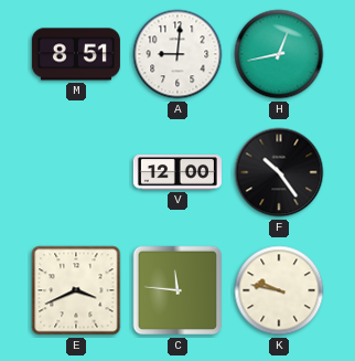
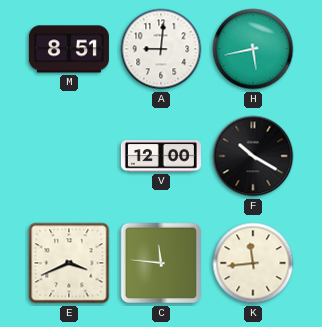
H: 12:43 -> 5:43
F: 10:24 -> 10:20
K: 9:47 -> 11:44
